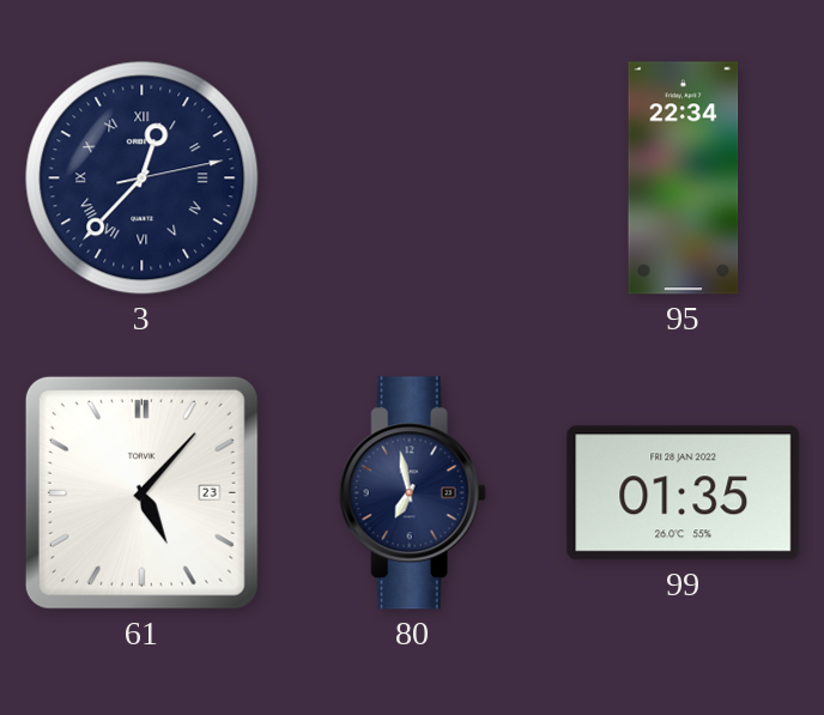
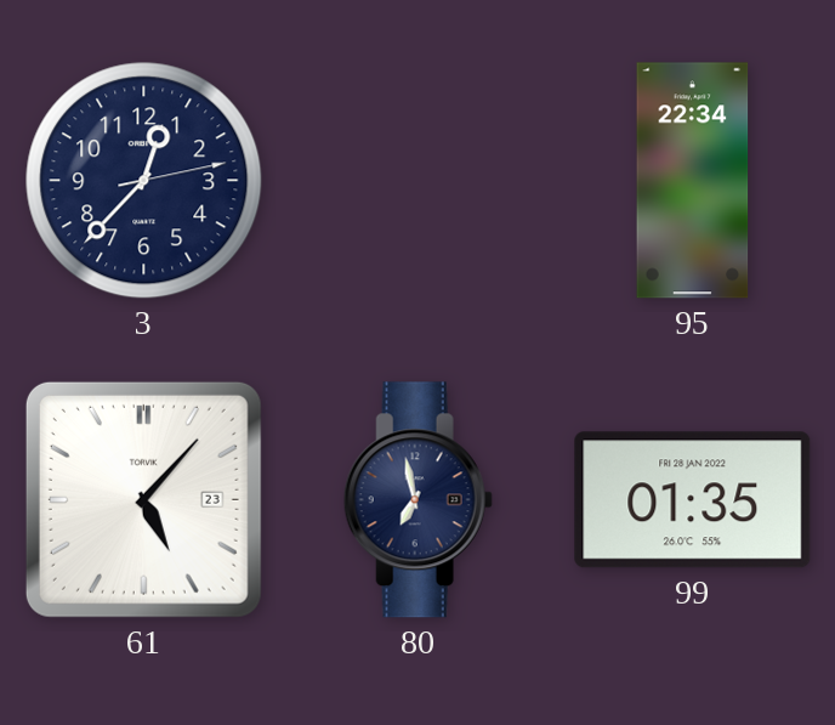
3 numerals: Roman -> Arabic
